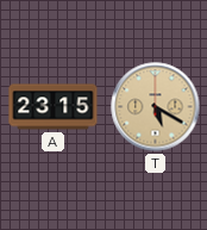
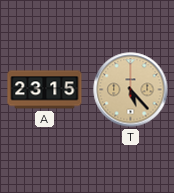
T: 5:20 -> 5:23
